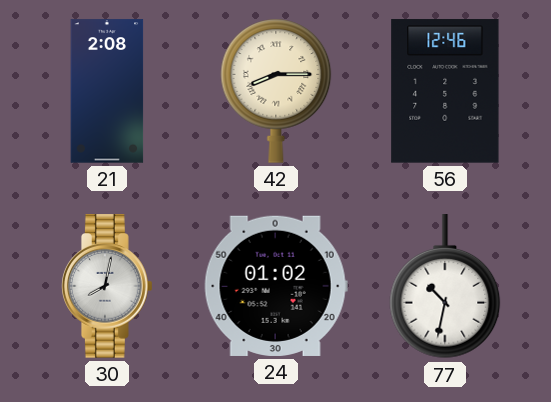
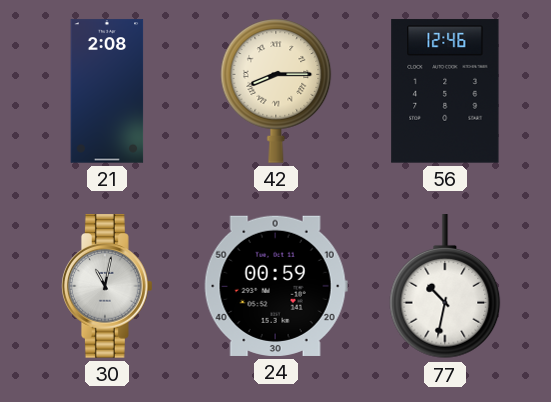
30: 8:02 -> 11:02
24: 01:02 -> 00:59
